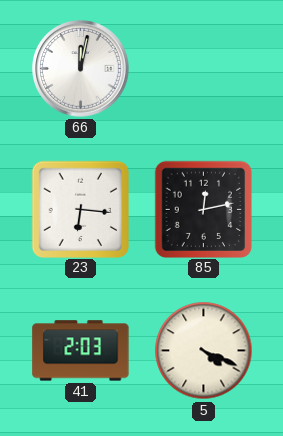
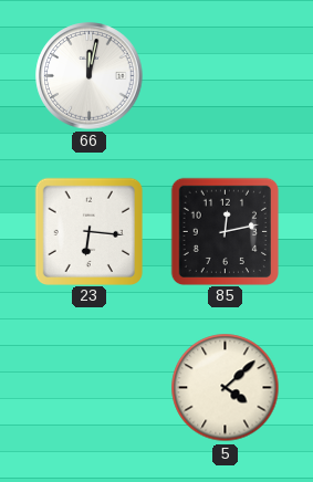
41: 2:03 -> none
5: 4:19 -> 4:08
